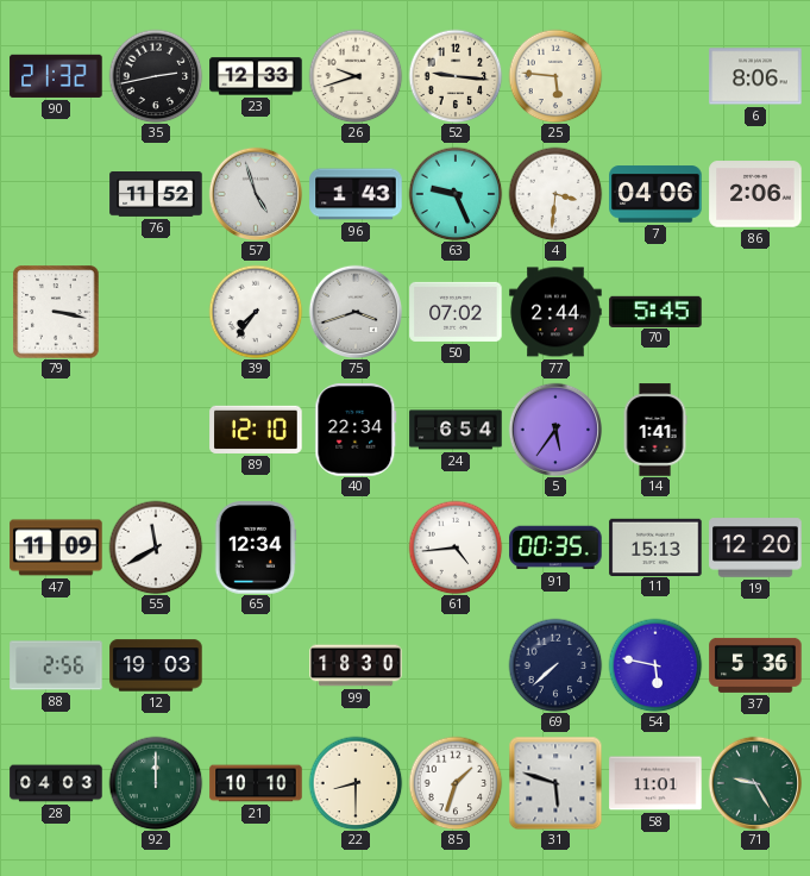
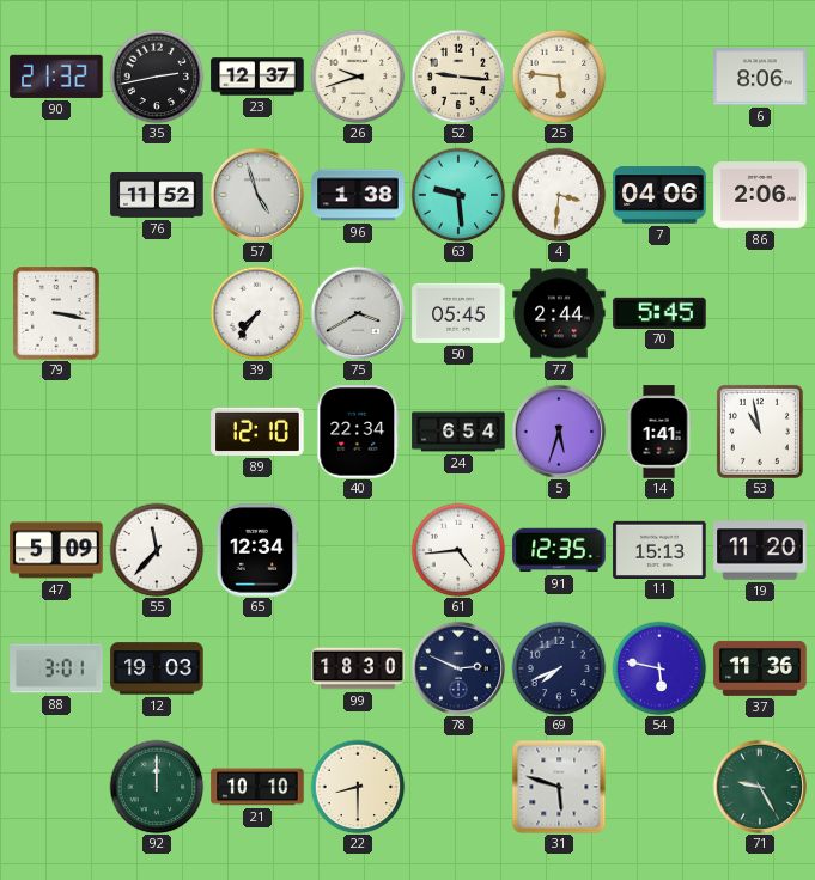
23: 12:33 -> 12:37
96: 1:43 -> 1:38
63: 9:26 -> 9:29
75: 3:42 -> 3:40
50: 07:02 -> 05:45
5: 5:36 -> 5:33
53: none -> 10:58
47: 11:09 -> 5:09
55: 11:40 -> 11:37
91: 00:35 -> 12:35
19: 12:20 -> 11:20
88: 2:56 -> 3:01
78: none -> 2:49
69: 7:38 -> 7:41
37: 5:36 -> 11:36
28: 04:03 -> none
85: 1:33 -> none
58: 11:01 -> none
